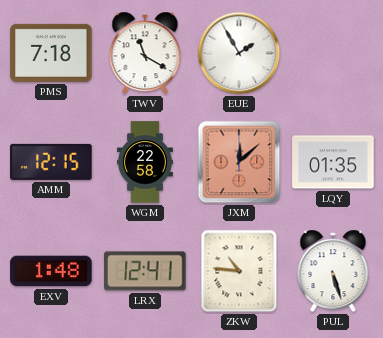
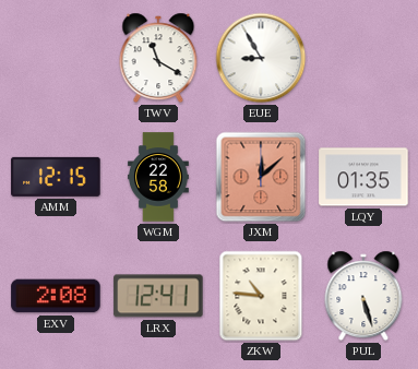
PMS: 7:18 -> none
EUE: 1:55 -> 8:55
EXV: 1:48 -> 2:08
